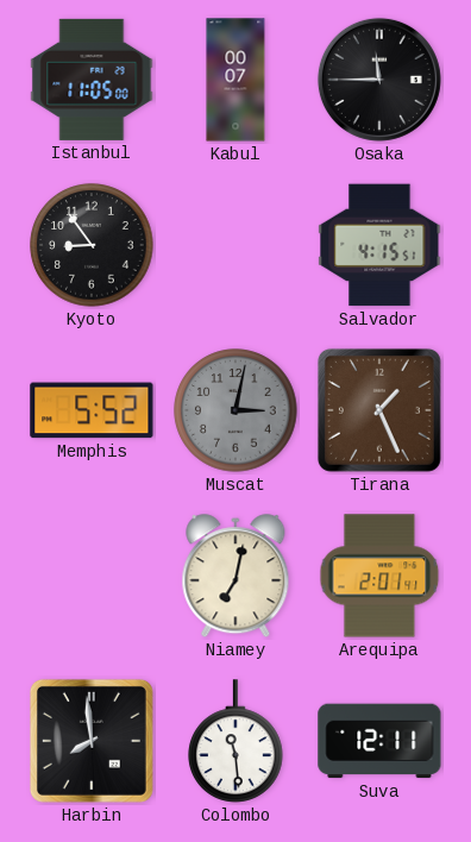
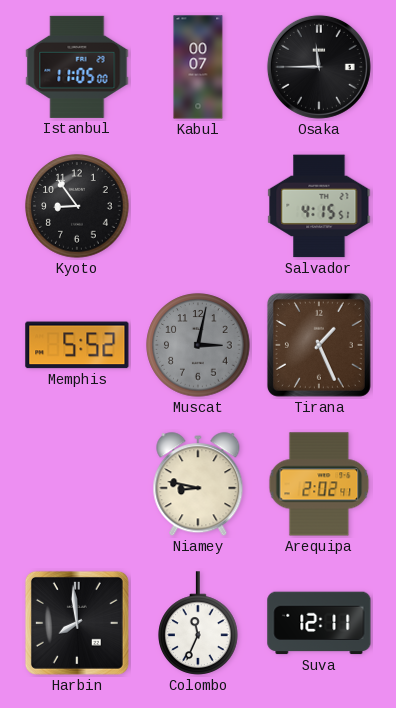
Niamey: 7:02 -> 8:47
Arequipa: 2:01 -> 2:02
Colombo: 11:29 -> 11:34
